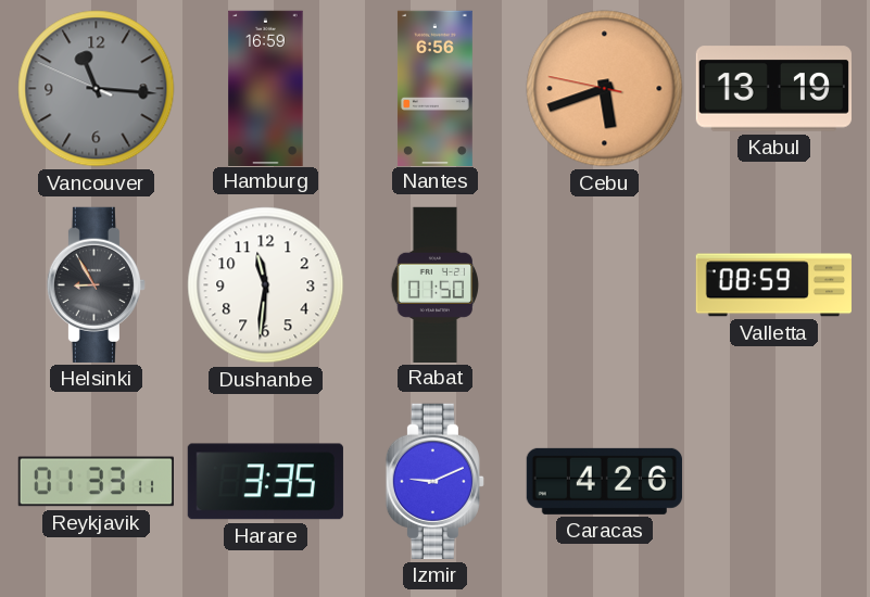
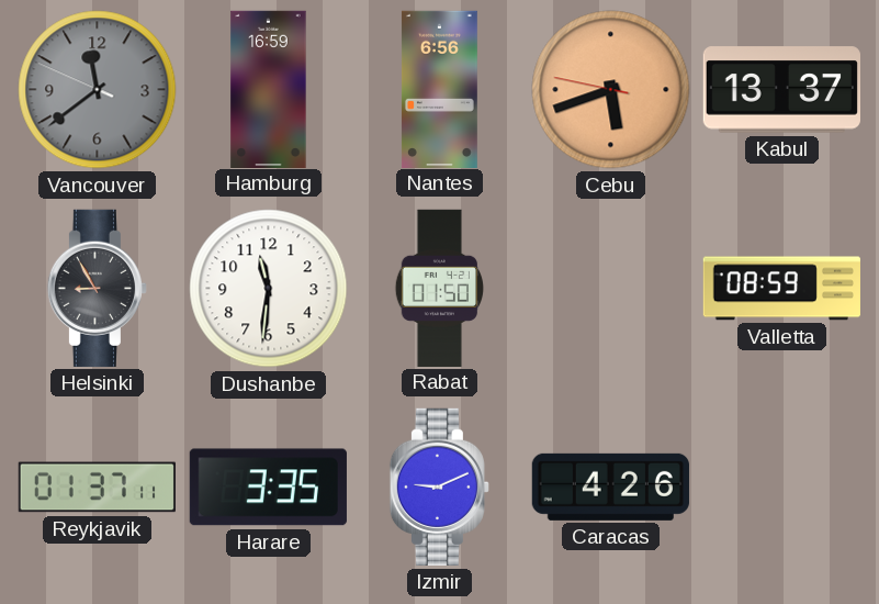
Vancouver: 11:15 -> 11:38
Kabul: 13:19 -> 13:37
Reykjavik: 01:33 -> 01:37
